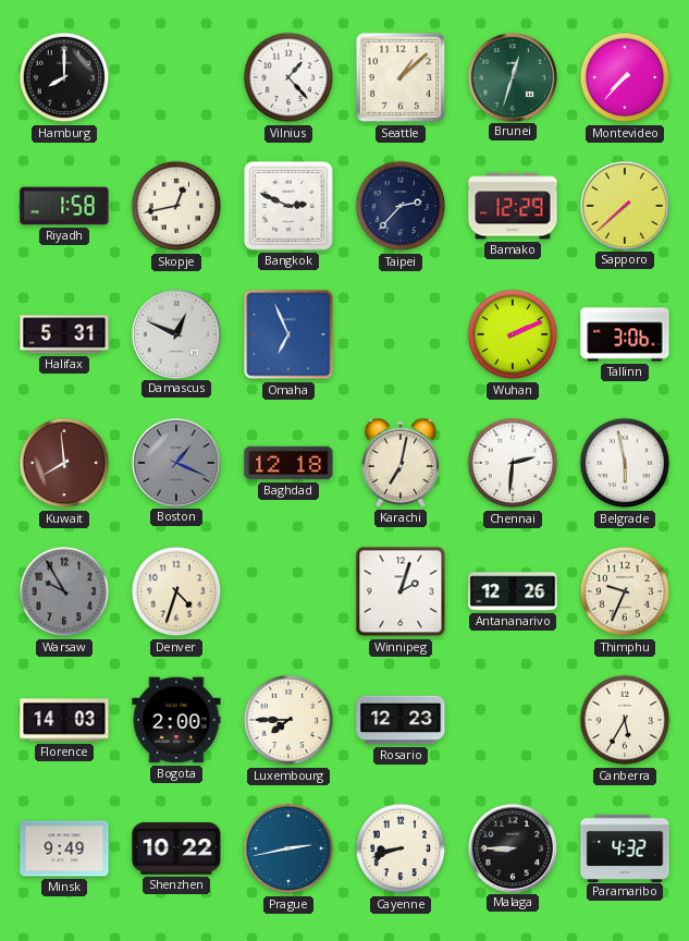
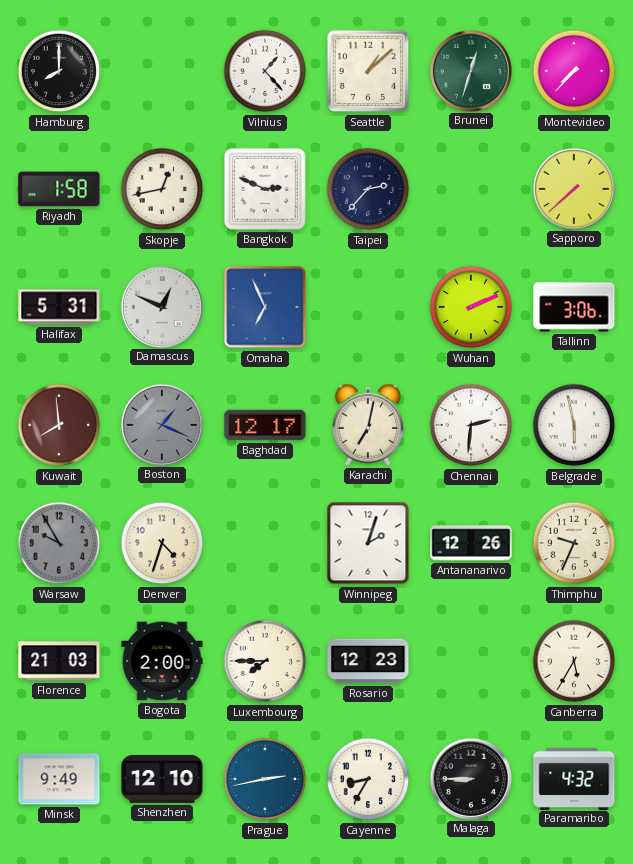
Bamako: 12:29 -> none
Baghdad: 12:18 -> 12:17
Florence: 14:03 -> 21:03
Shenzhen: 10:22 -> 12:10
Cayenne: 8:42 -> 8:35
